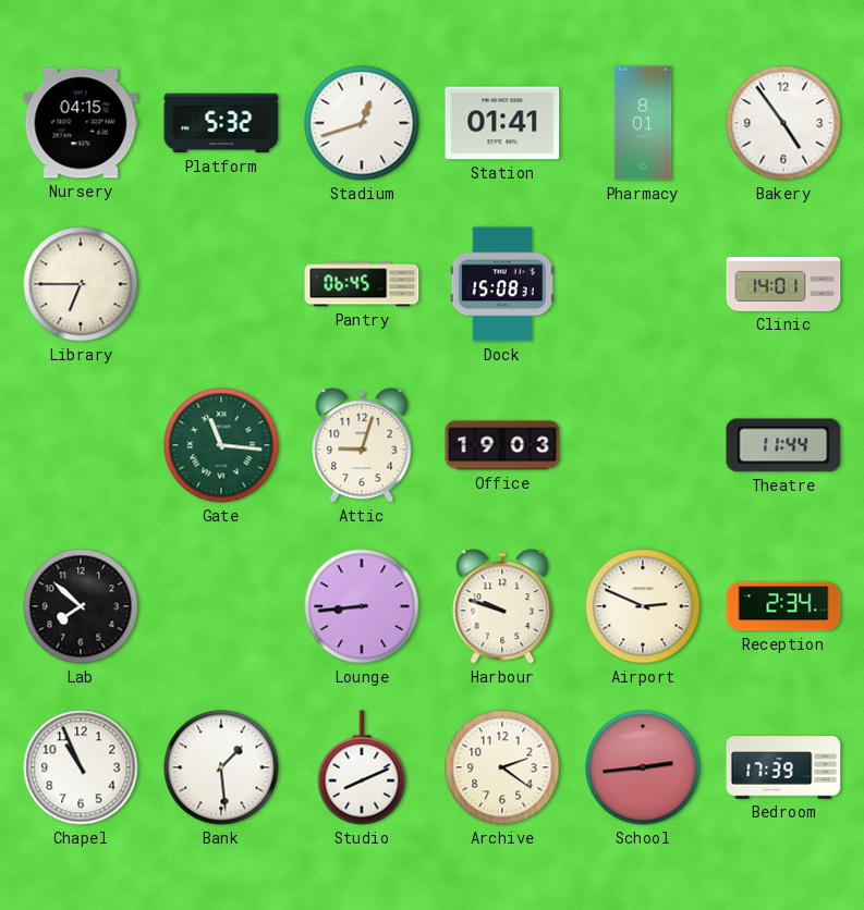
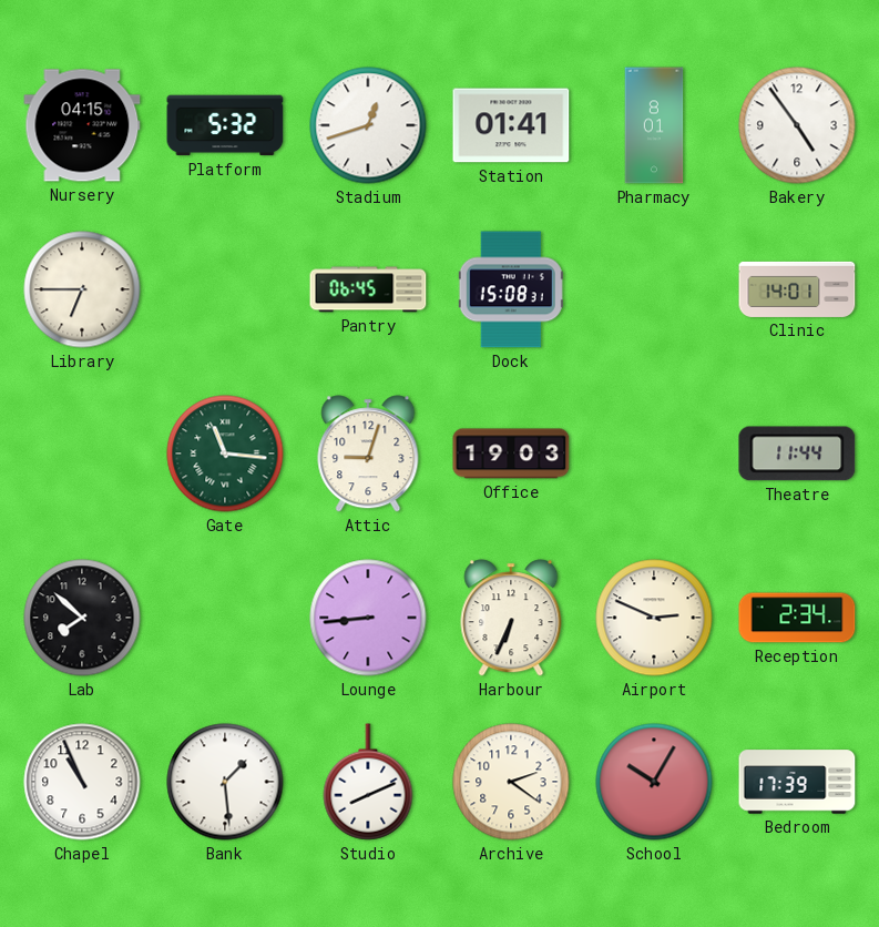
Harbour: 9:48 -> 6:34
School: 2:44 -> 10:05
